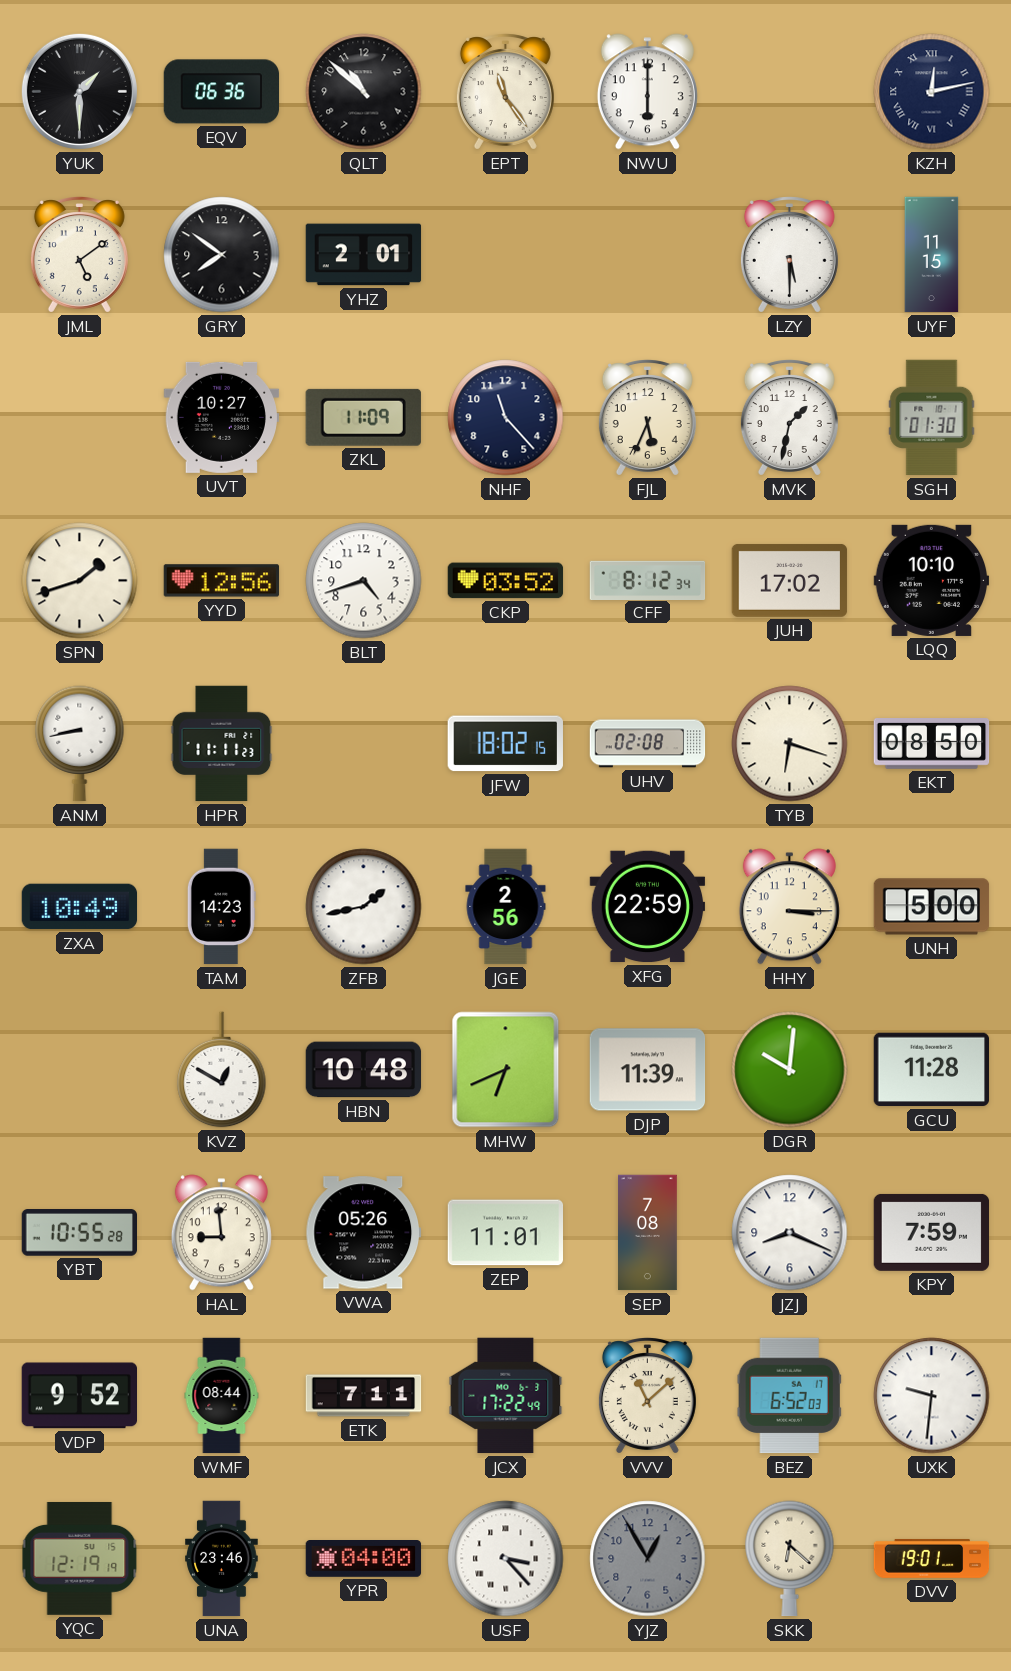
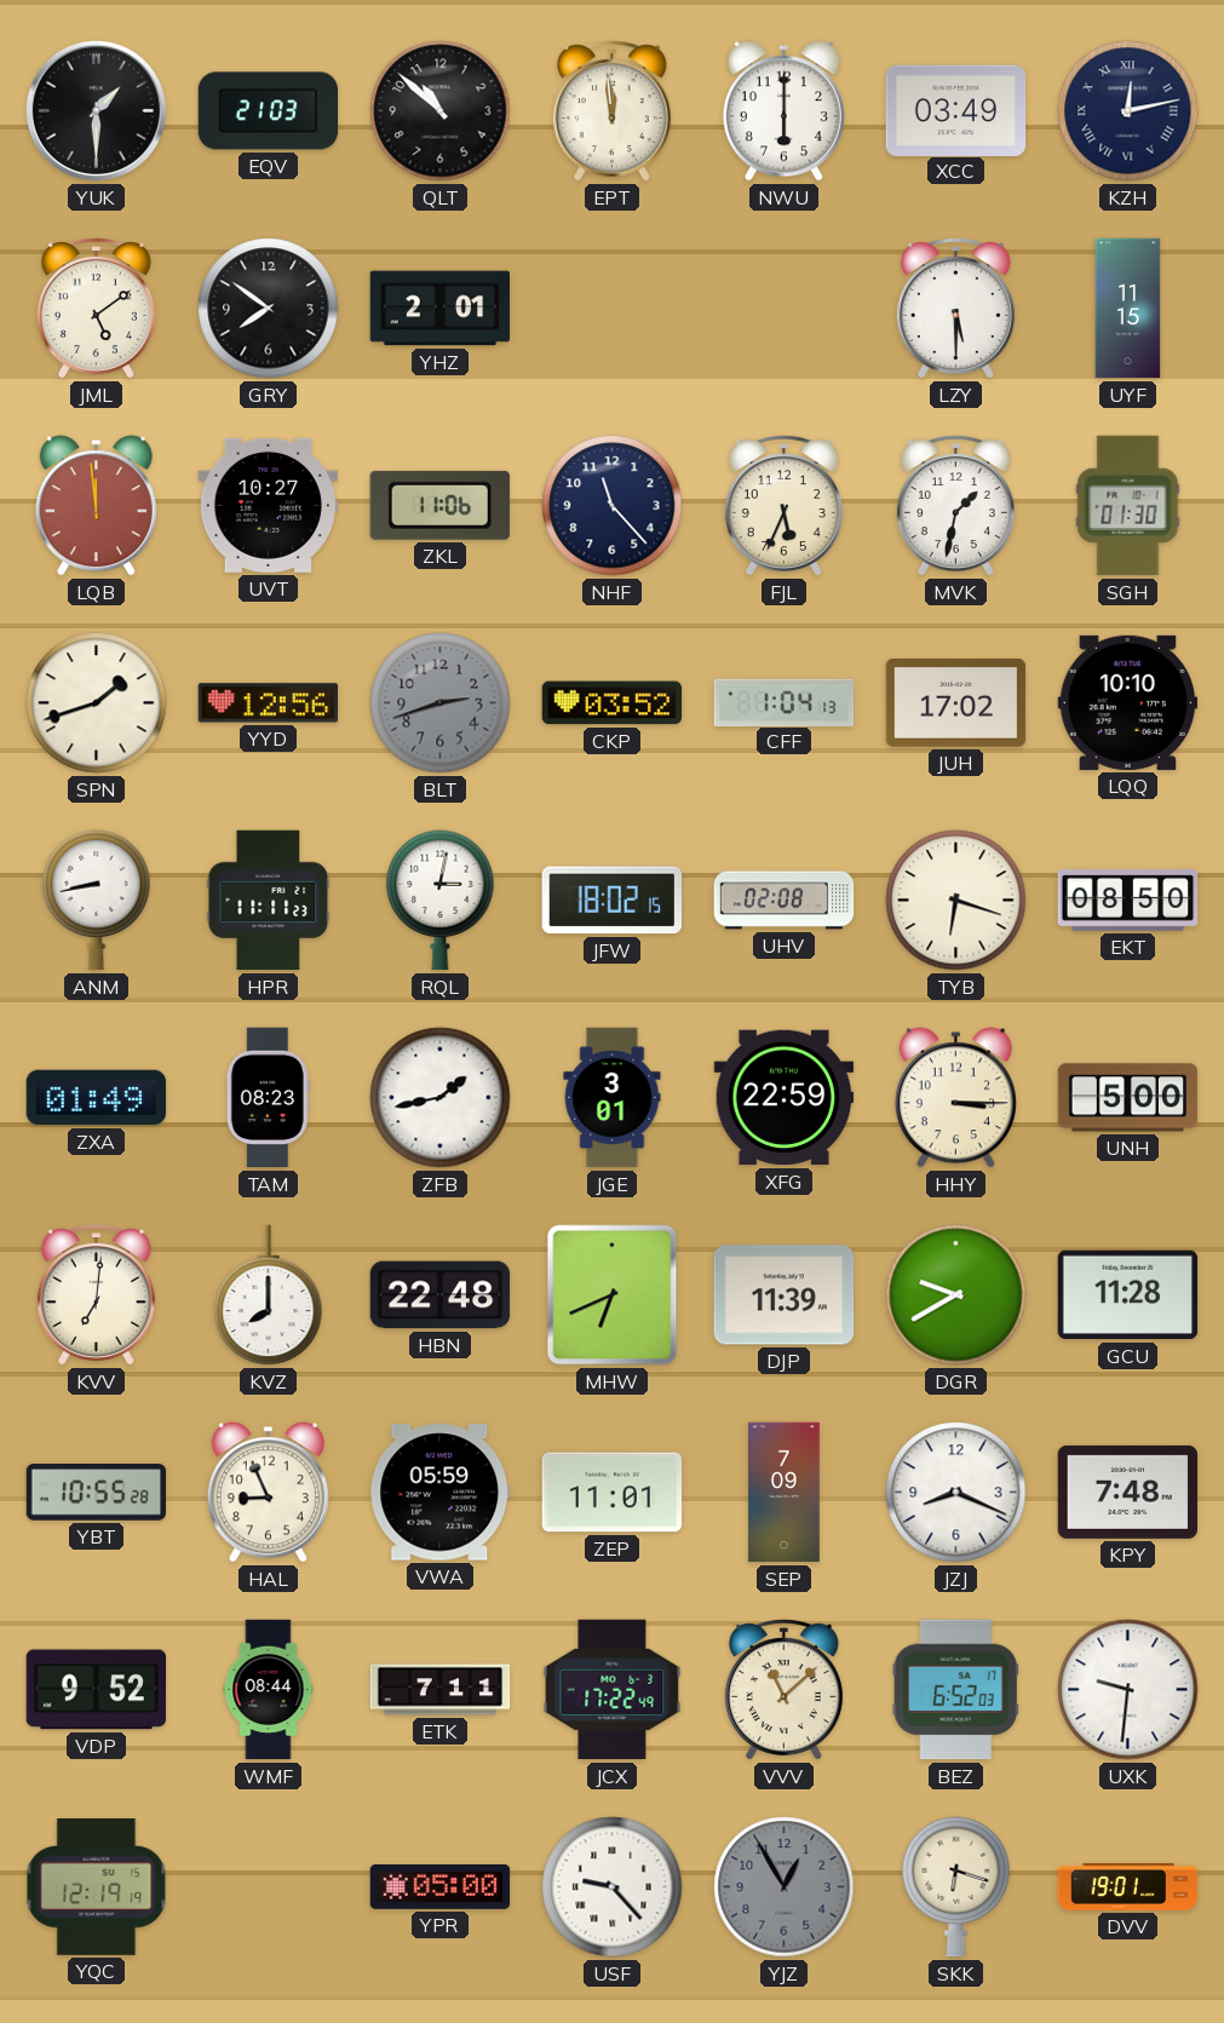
EQV: 06:36 -> 21:03
EPT: 11:24 -> 11:59
XCC: none -> 03:49
LQB: none -> 11:59
ZKL: 11:09 -> 11:06
BLT: 4:42 -> 2:42
BLT dial: white -> grey
CFF: 8:12 -> 1:04
RQL: none -> 3:02
ZXA: 10:49 -> 01:49
TAM: 14:23 -> 08:23
JGE: 2:56 -> 3:01
KVV: none -> 7:01
KVZ: 12:50 -> 8:00
HBN: 10:48 -> 22:48
DGR: 10:01 -> 9:40
HAL: 8:59 -> 8:56
VWA: 05:26 -> 05:59
SEP: 7:08 -> 7:09
KPY: 7:59 -> 7:48
UNA: 23:46 -> none
YPR: 04:00 -> 05:00
USF: 3:23 -> 9:23
SKK: 6:22 -> 6:18
